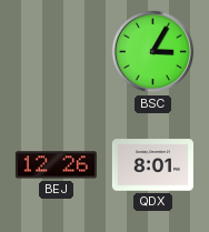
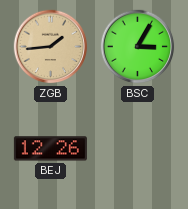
ZGB: none -> 1:44
QDX: 8:01 -> none
